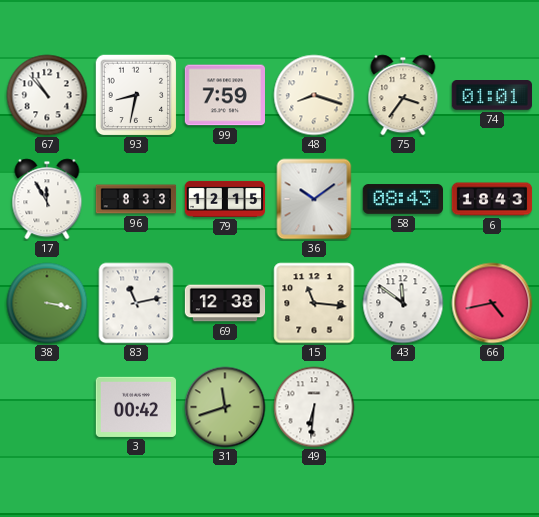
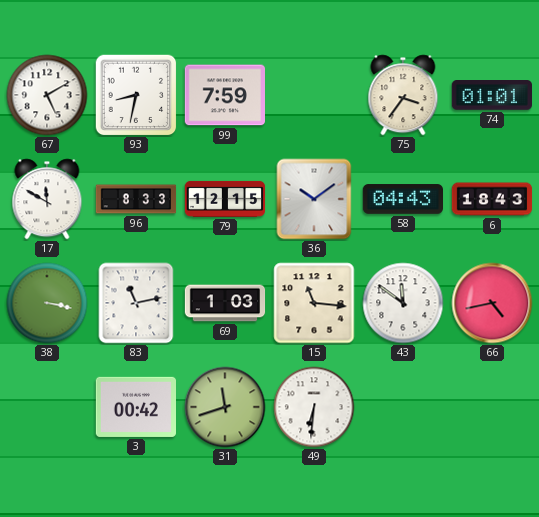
67: 10:53 -> 5:10
48: 8:18 -> none
17: 11:55 -> 11:50
58: 08:43 -> 04:43
69: 12:38 -> 1:03
